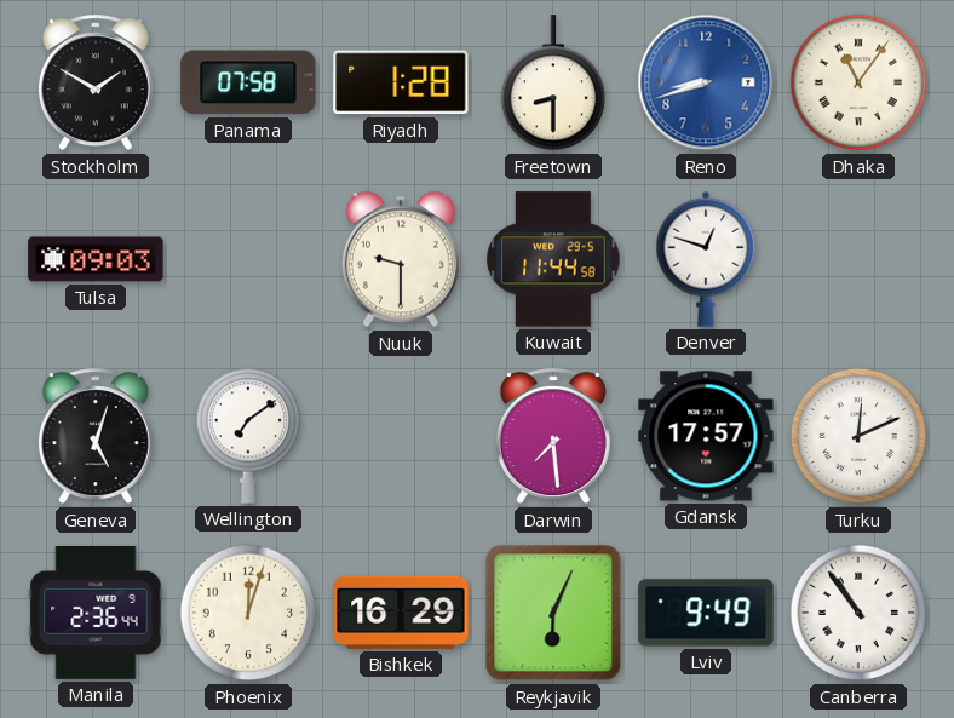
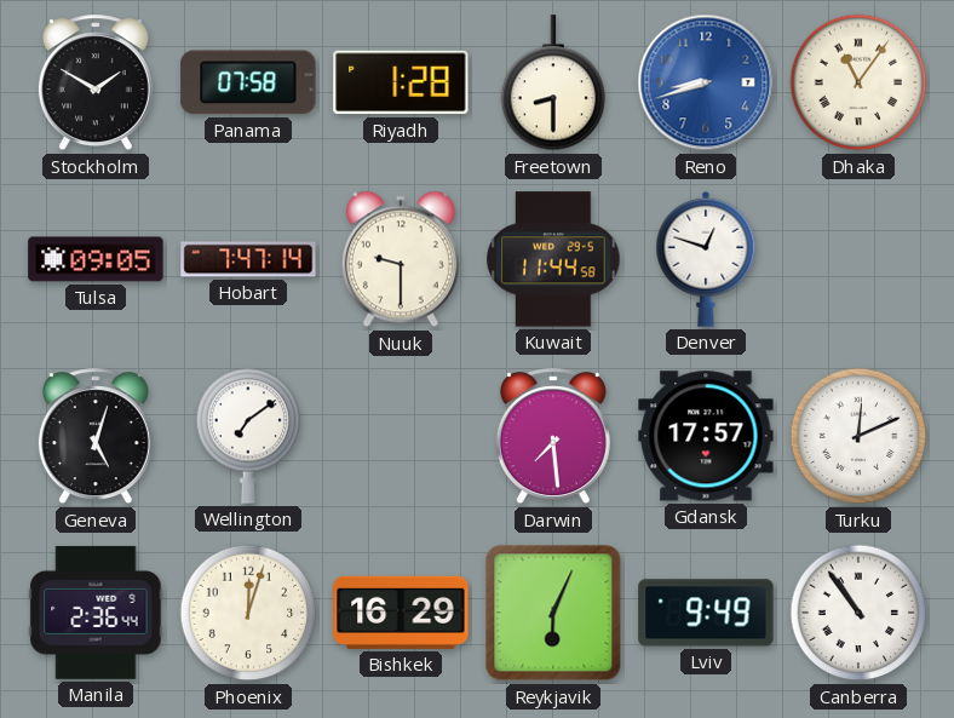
Tulsa: 09:03 -> 09:05
Hobart: none -> 7:47
